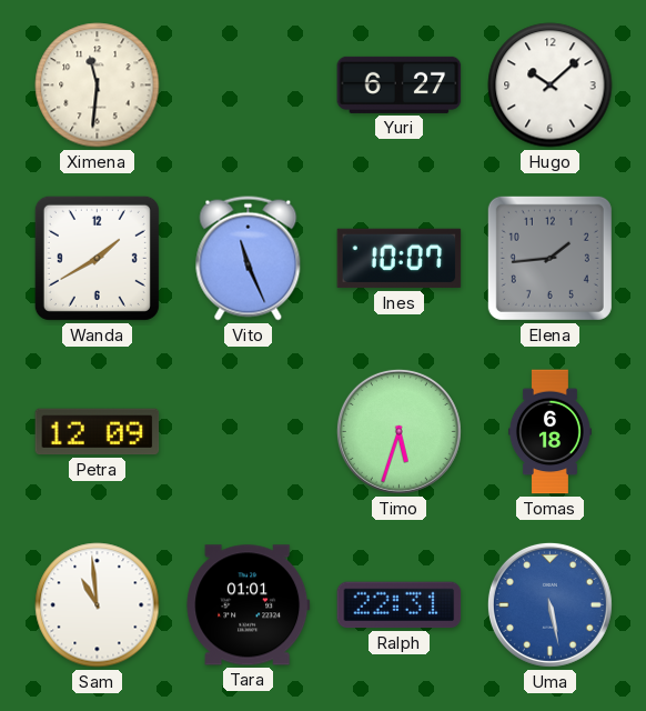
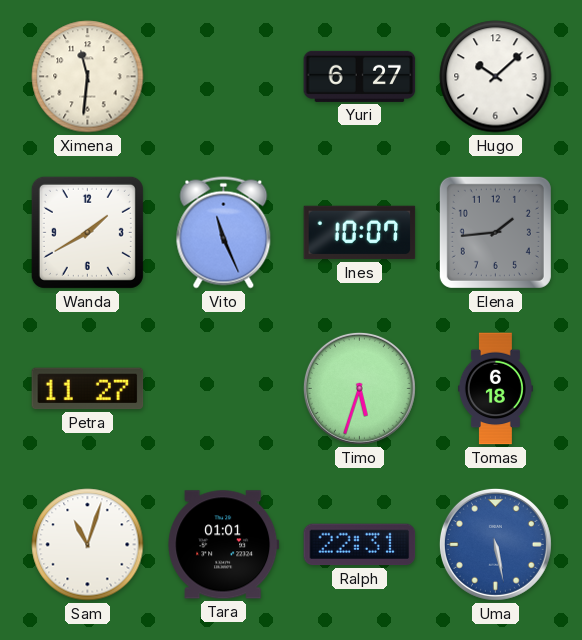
Petra: 12:09 -> 11:27
Sam: 10:59 -> 11:03
